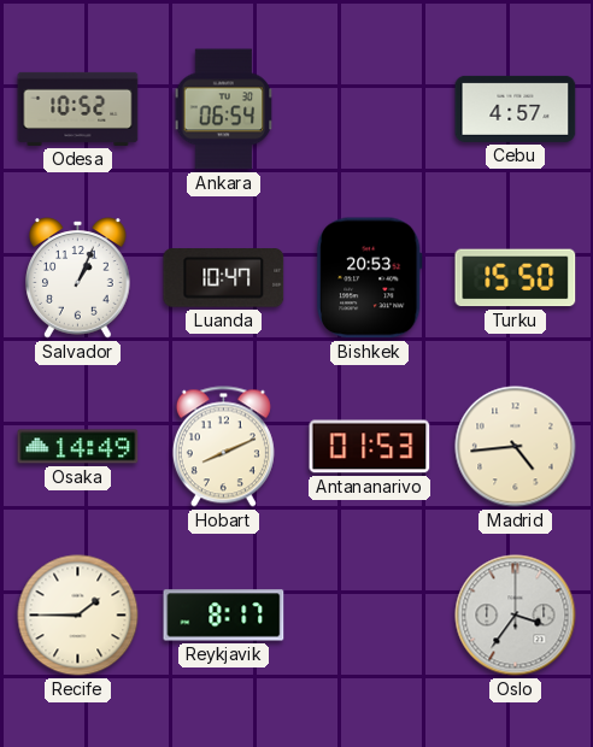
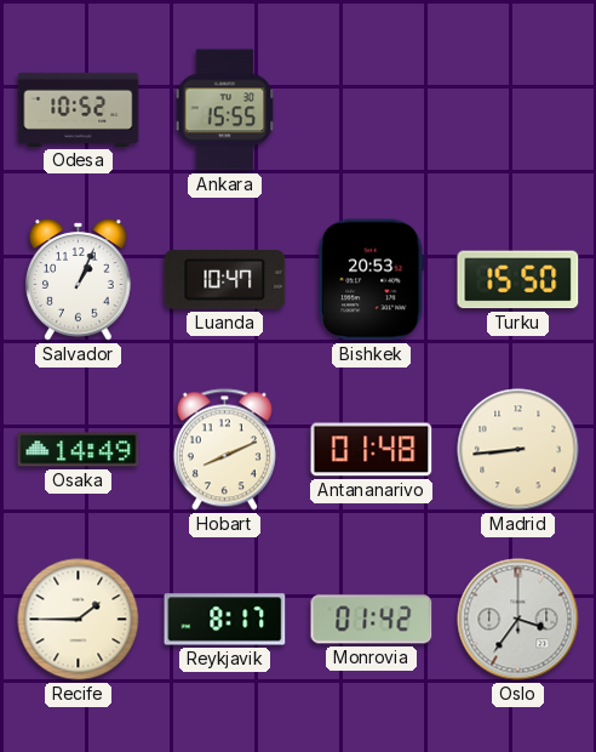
Ankara: 06:54 -> 15:55
Cebu: 4:57 -> none
Antananarivo: 01:53 -> 01:48
Madrid: 4:44 -> 8:44
Monrovia: none -> 01:42
